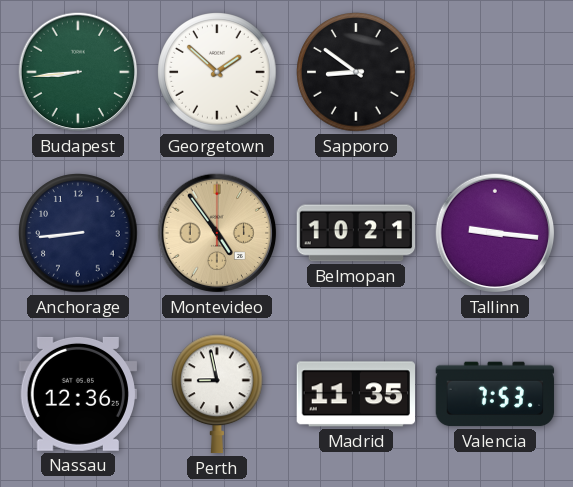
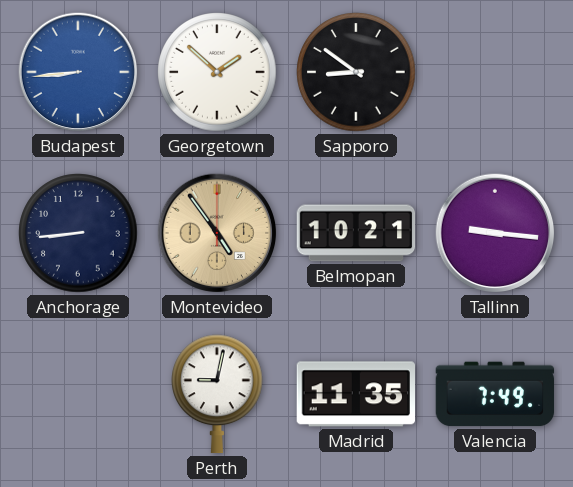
Budapest dial: green -> blue
Nassau: 12:36 -> none
Perth: 8:58 -> 9:02
Valencia: 7:53 -> 7:49
